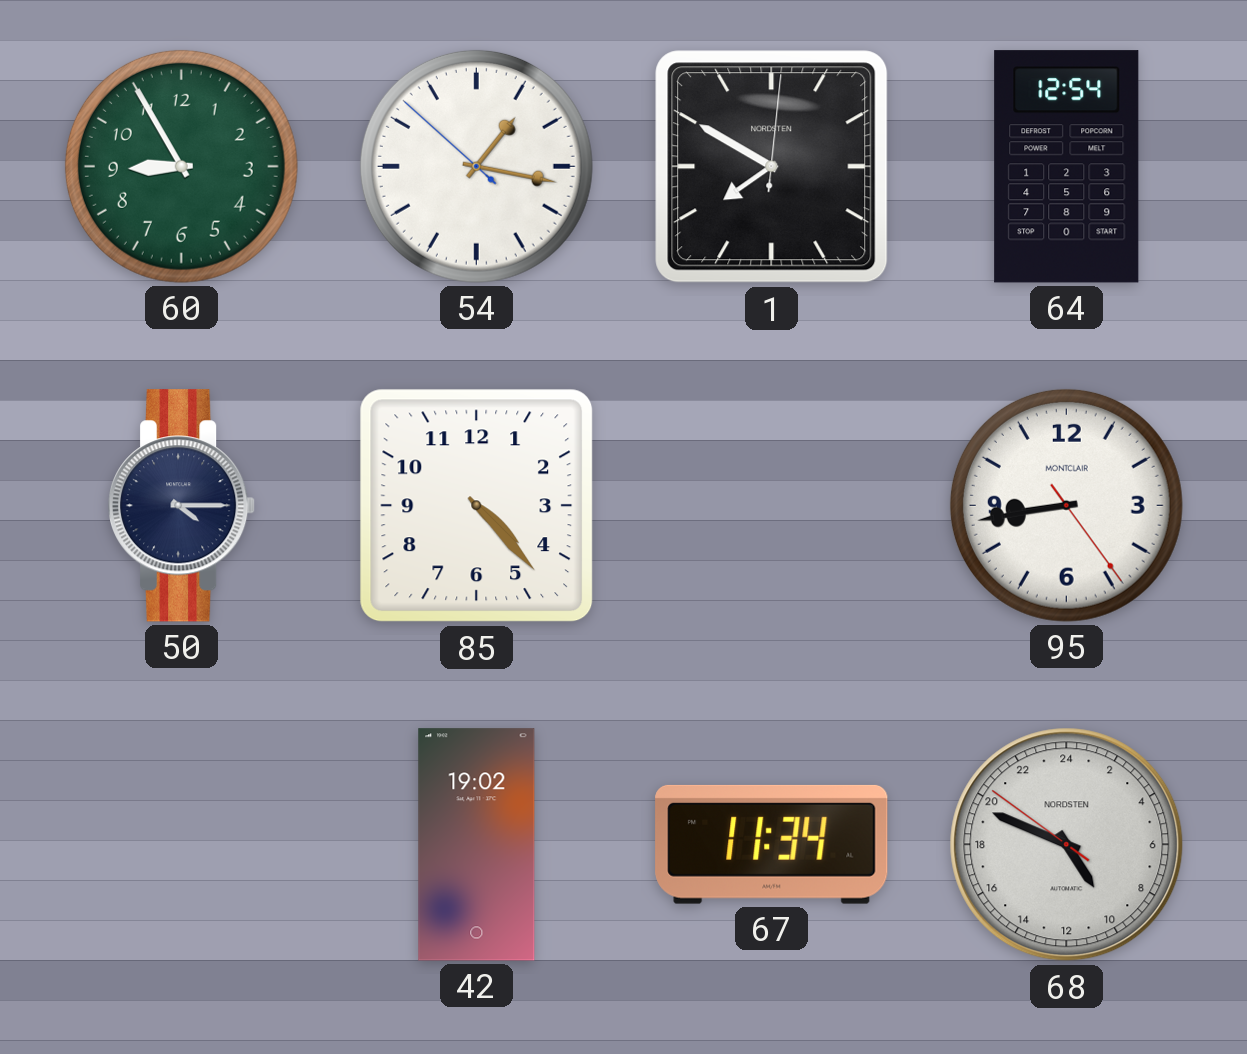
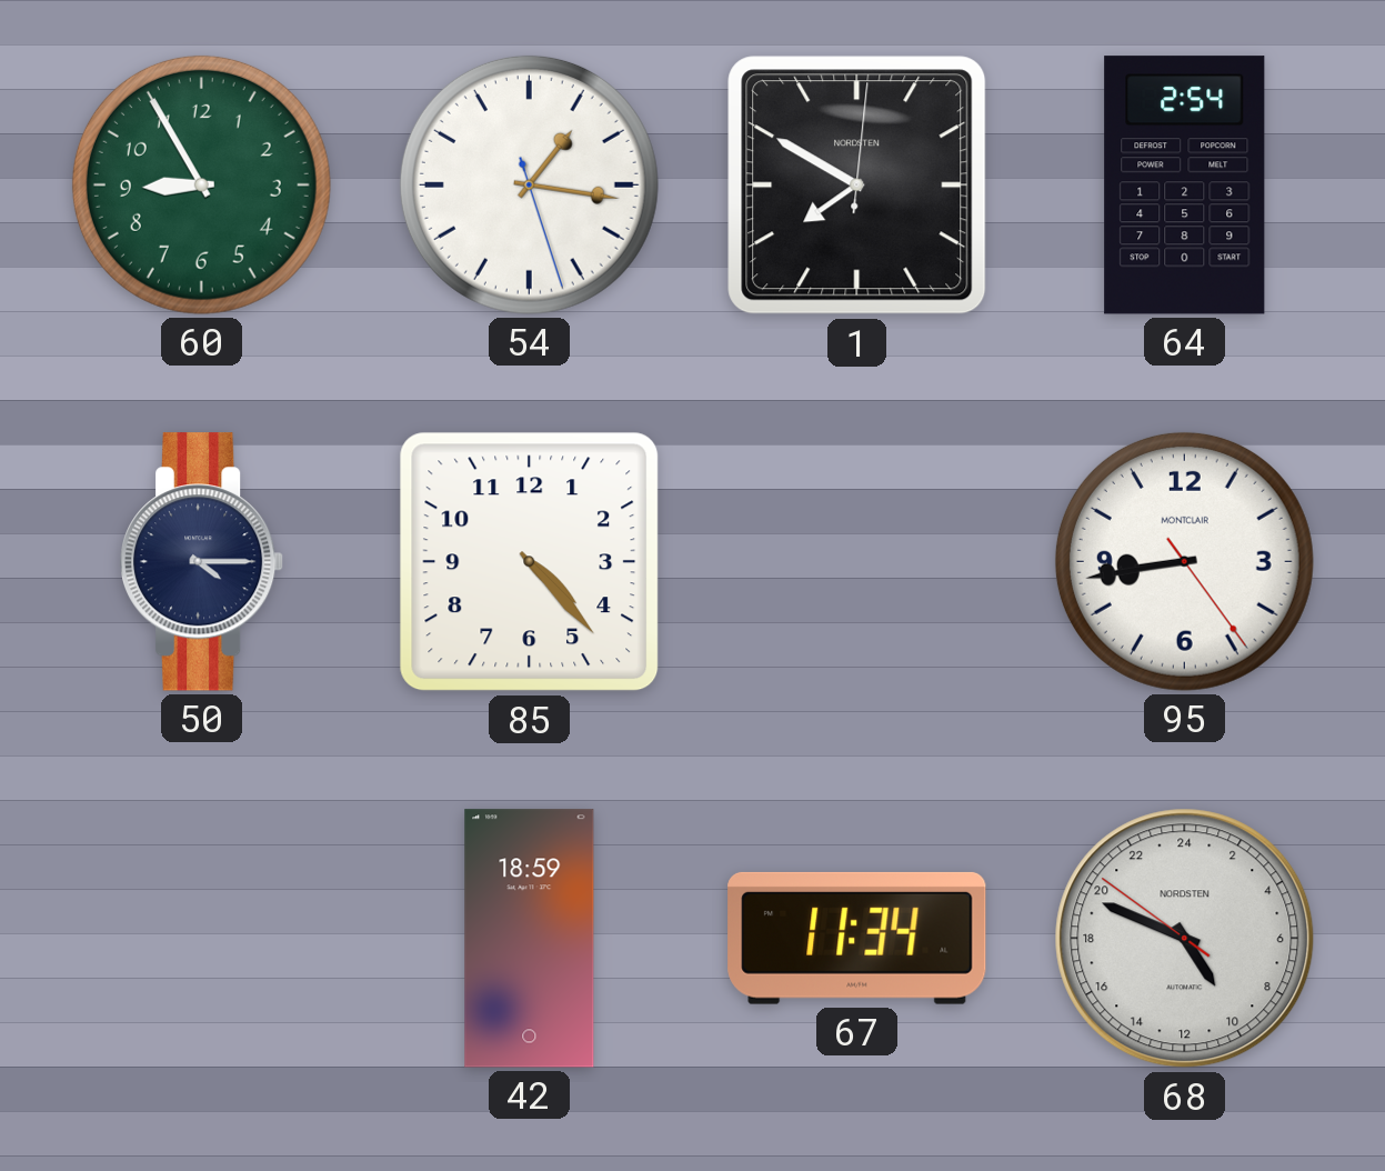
54: 1:16:52 -> 1:16:27
64: 12:54 -> 2:54
42: 19:02 -> 18:59
